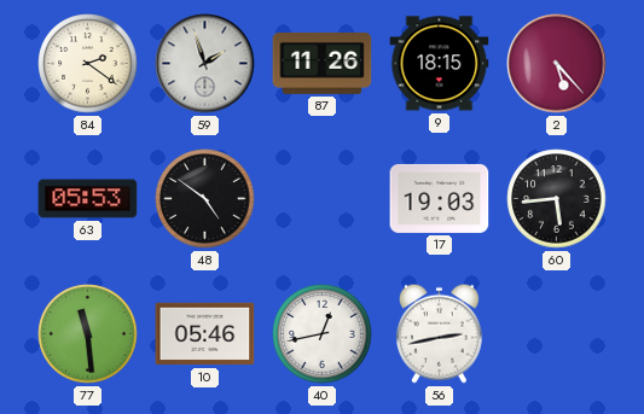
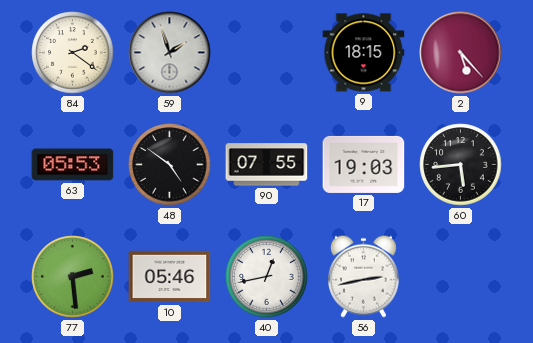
87: 11:26 -> none
90: none -> 07:55
77: 11:29 -> 2:29
